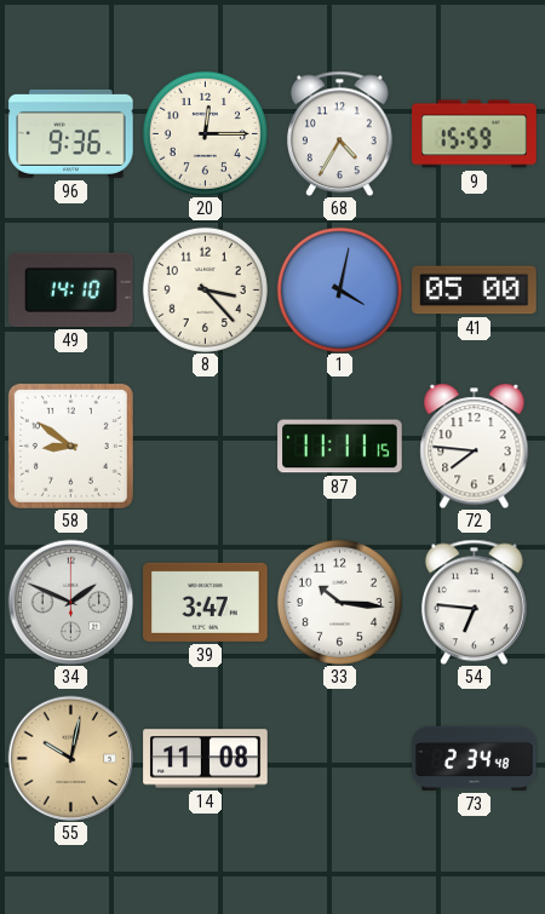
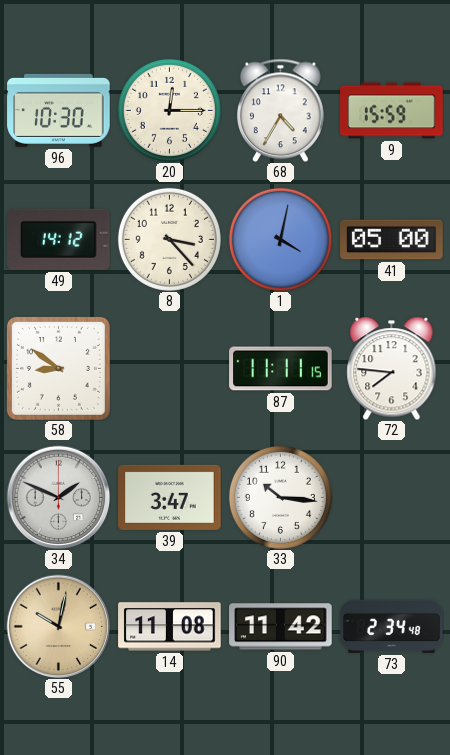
96: 9:36 -> 10:30
49: 14:10 -> 14:12
54: 6:46 -> none
90: none -> 11:42
